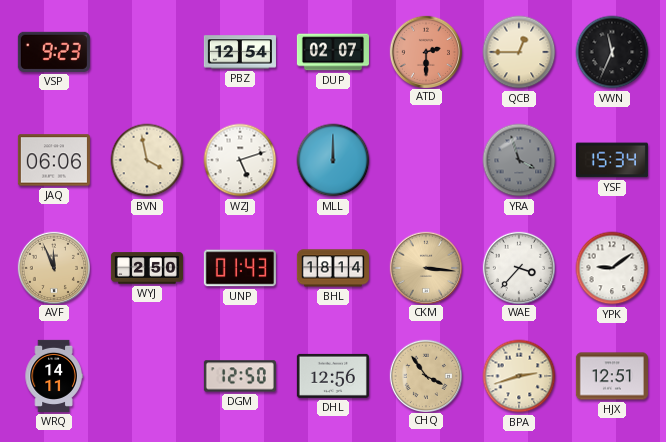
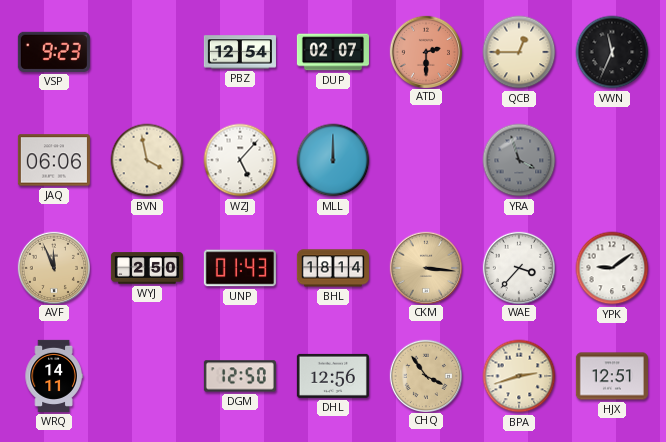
WZJ: 5:12 -> 5:07
YSF: 15:34 -> none
